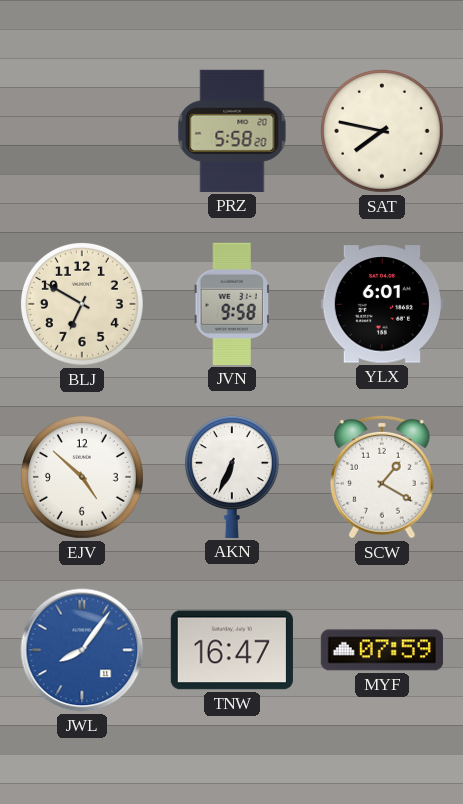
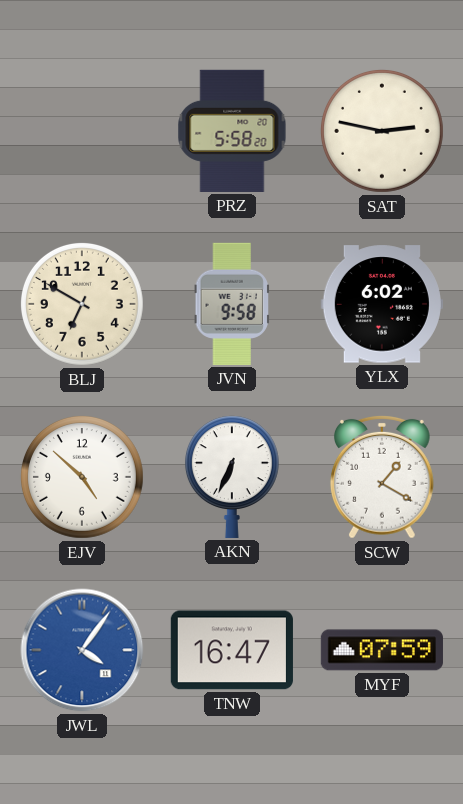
SAT: 7:47 -> 2:47
YLX: 6:01 -> 6:02
JWL: 8:06 -> 4:06
